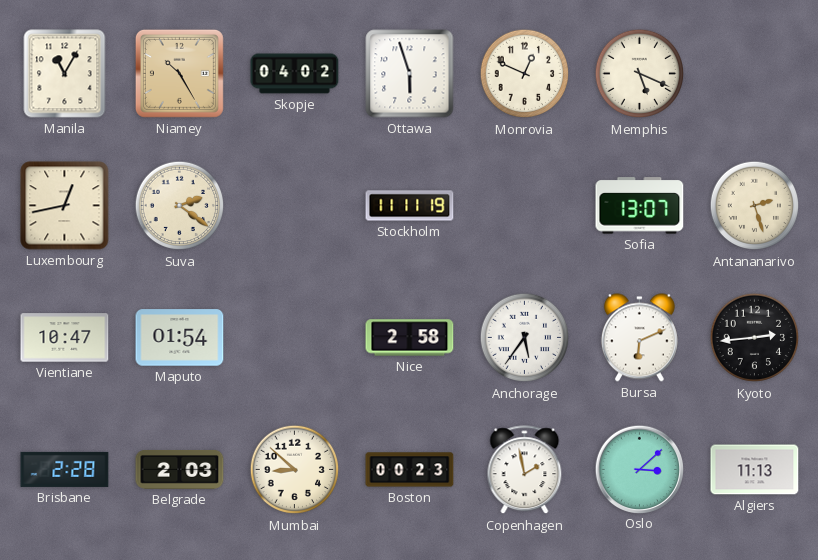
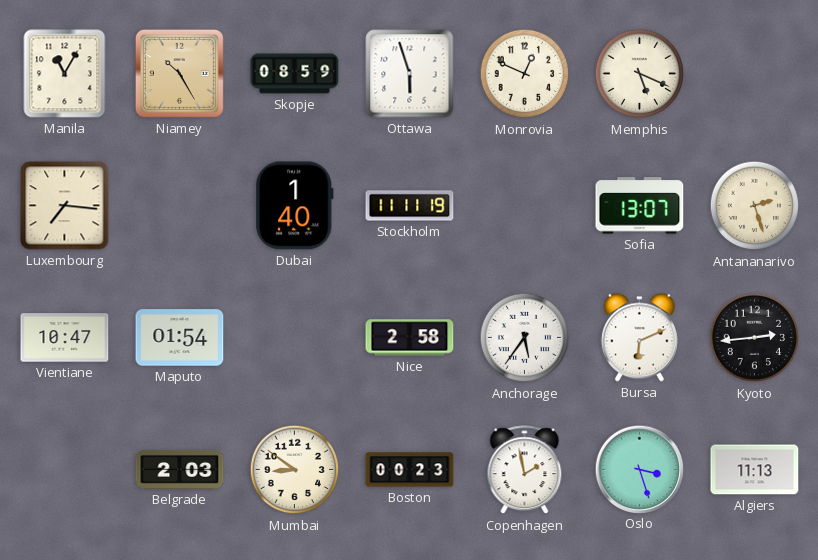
Skopje: 04:02 -> 08:59
Luxembourg: 12:43 -> 7:16
Suva: 2:21 -> none
Dubai: none -> 1:40
Brisbane: 2:28 -> none
Mumbai: 8:52 -> 8:51
Oslo: 3:08 -> 3:27
